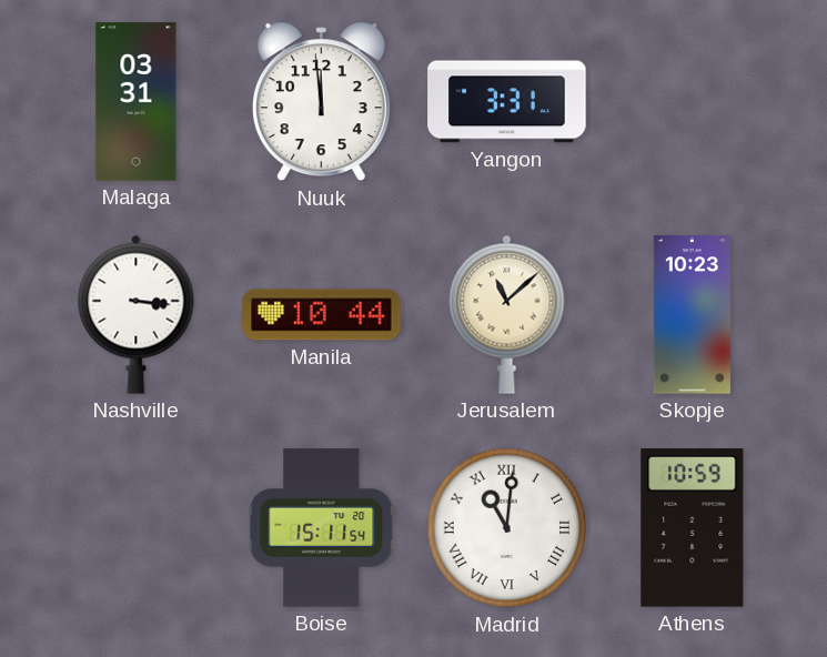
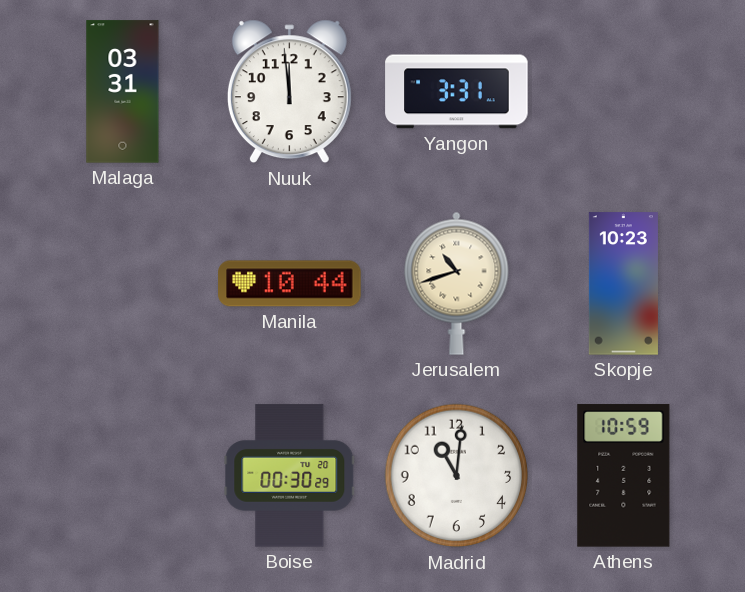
Nashville: 3:16 -> none
Jerusalem: 11:08 -> 10:42
Boise: 15:11 -> 00:30
Madrid numerals: Roman -> Arabic
